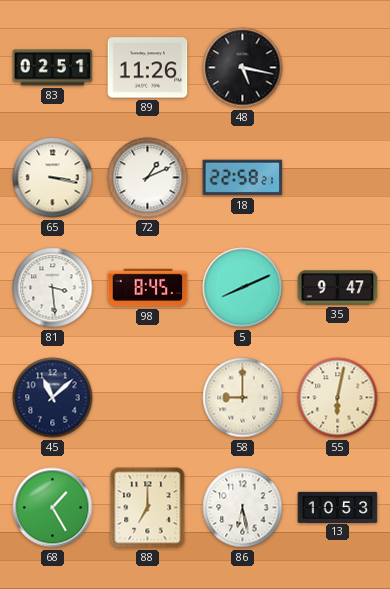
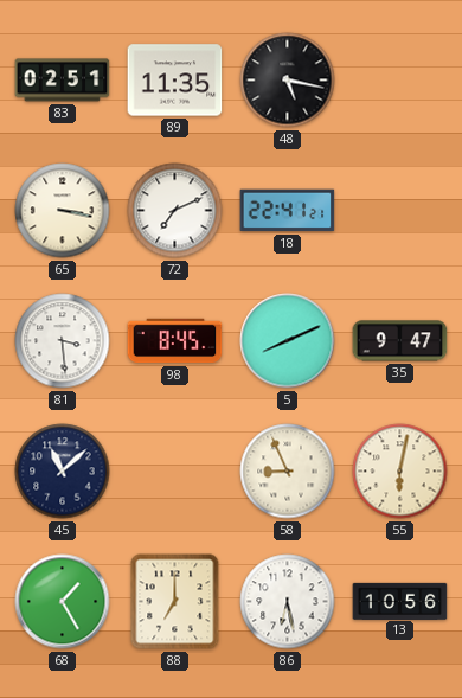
89: 11:26 -> 11:35
72: 1:11 -> 7:11
18: 22:58 -> 22:41
58: 9:00 -> 8:56
13: 10:53 -> 10:56
